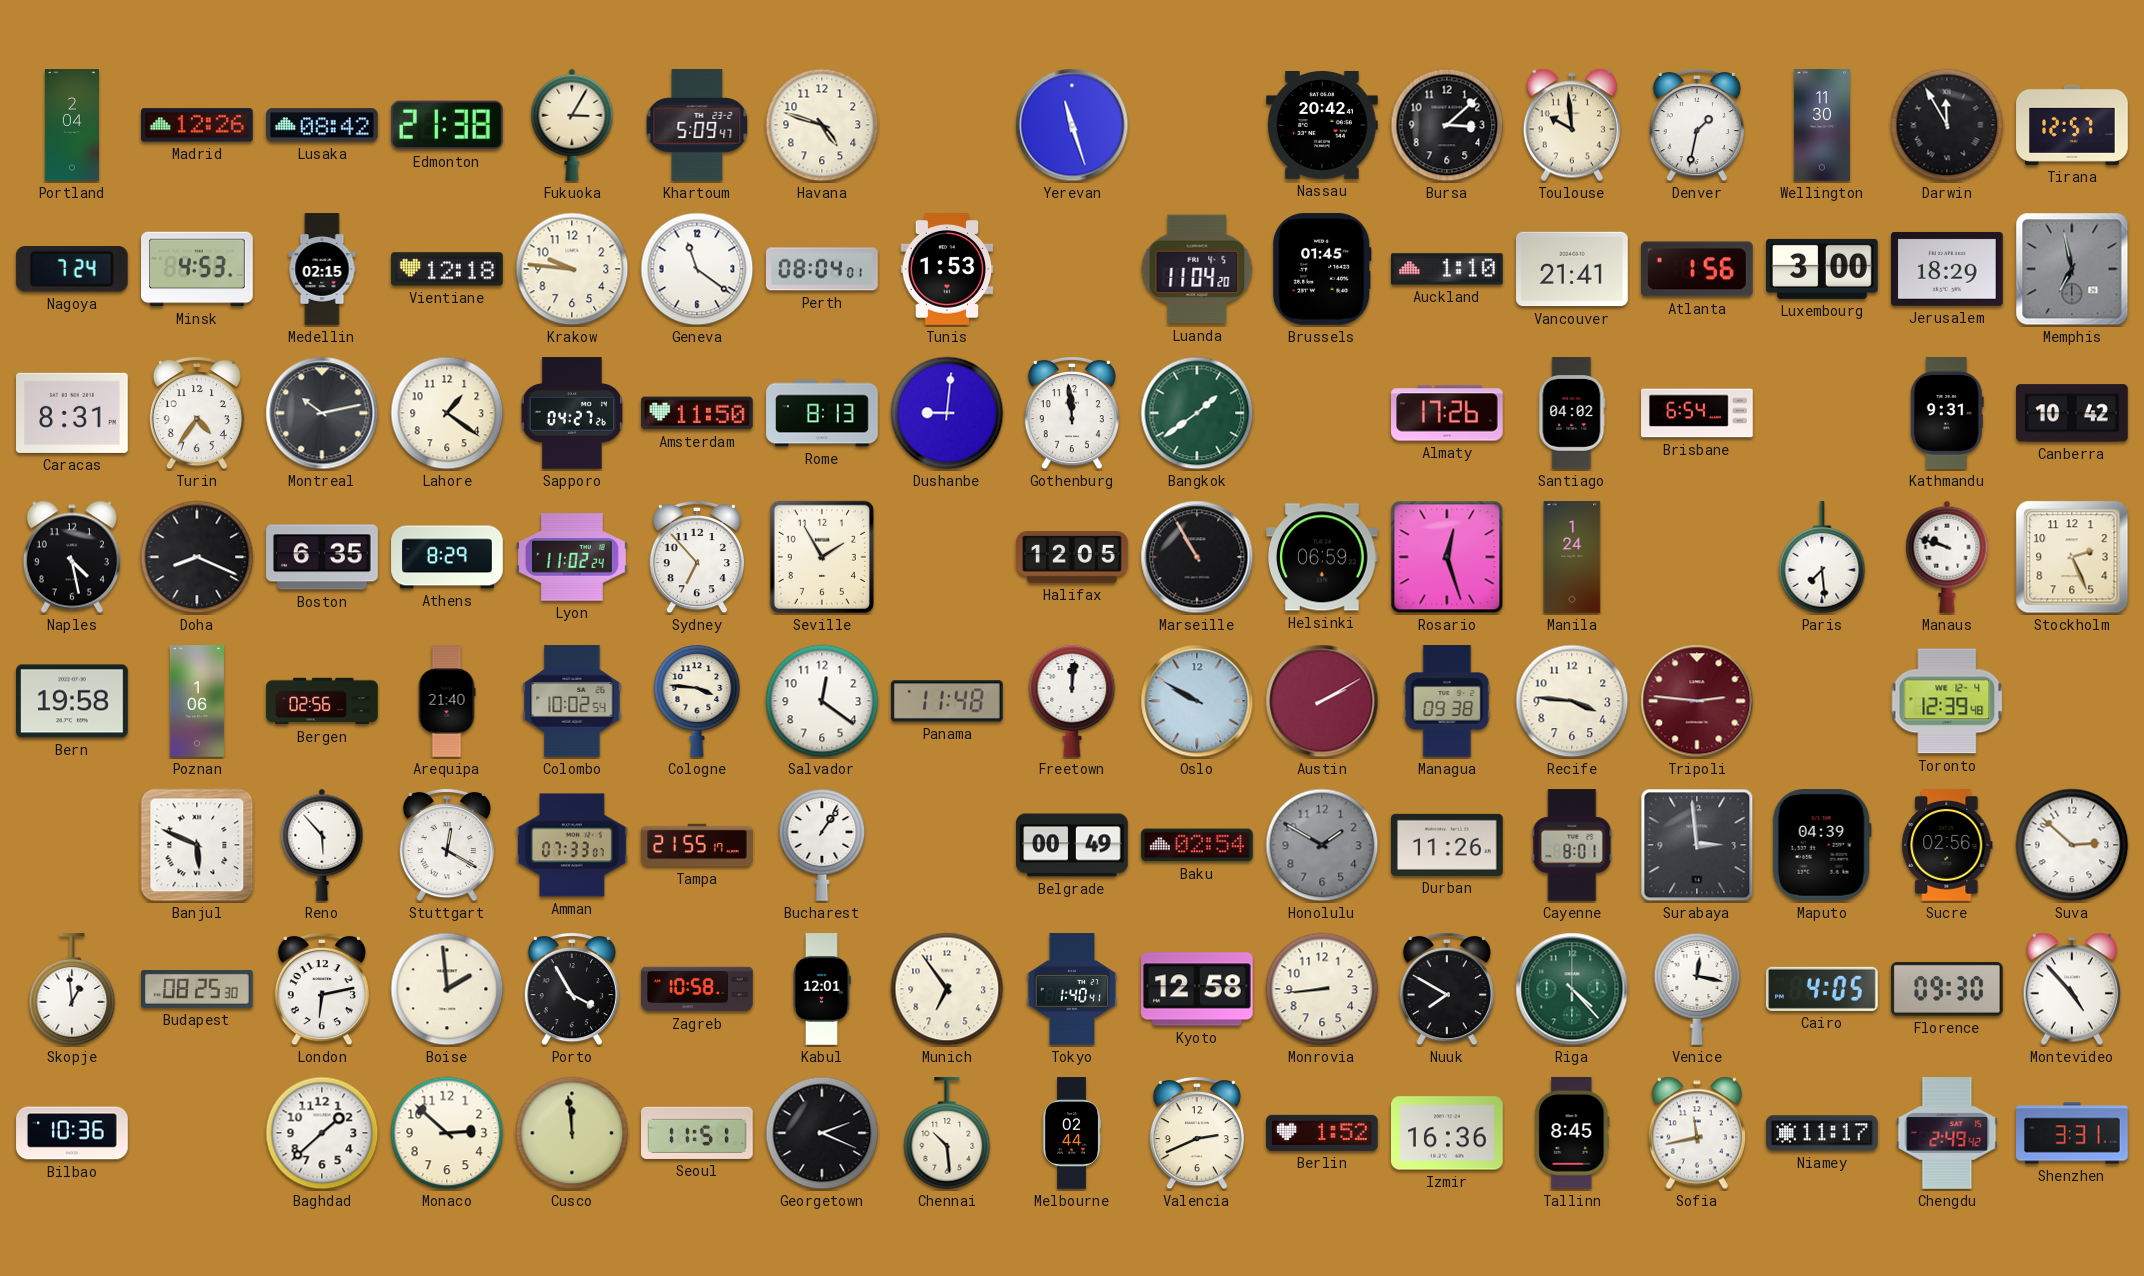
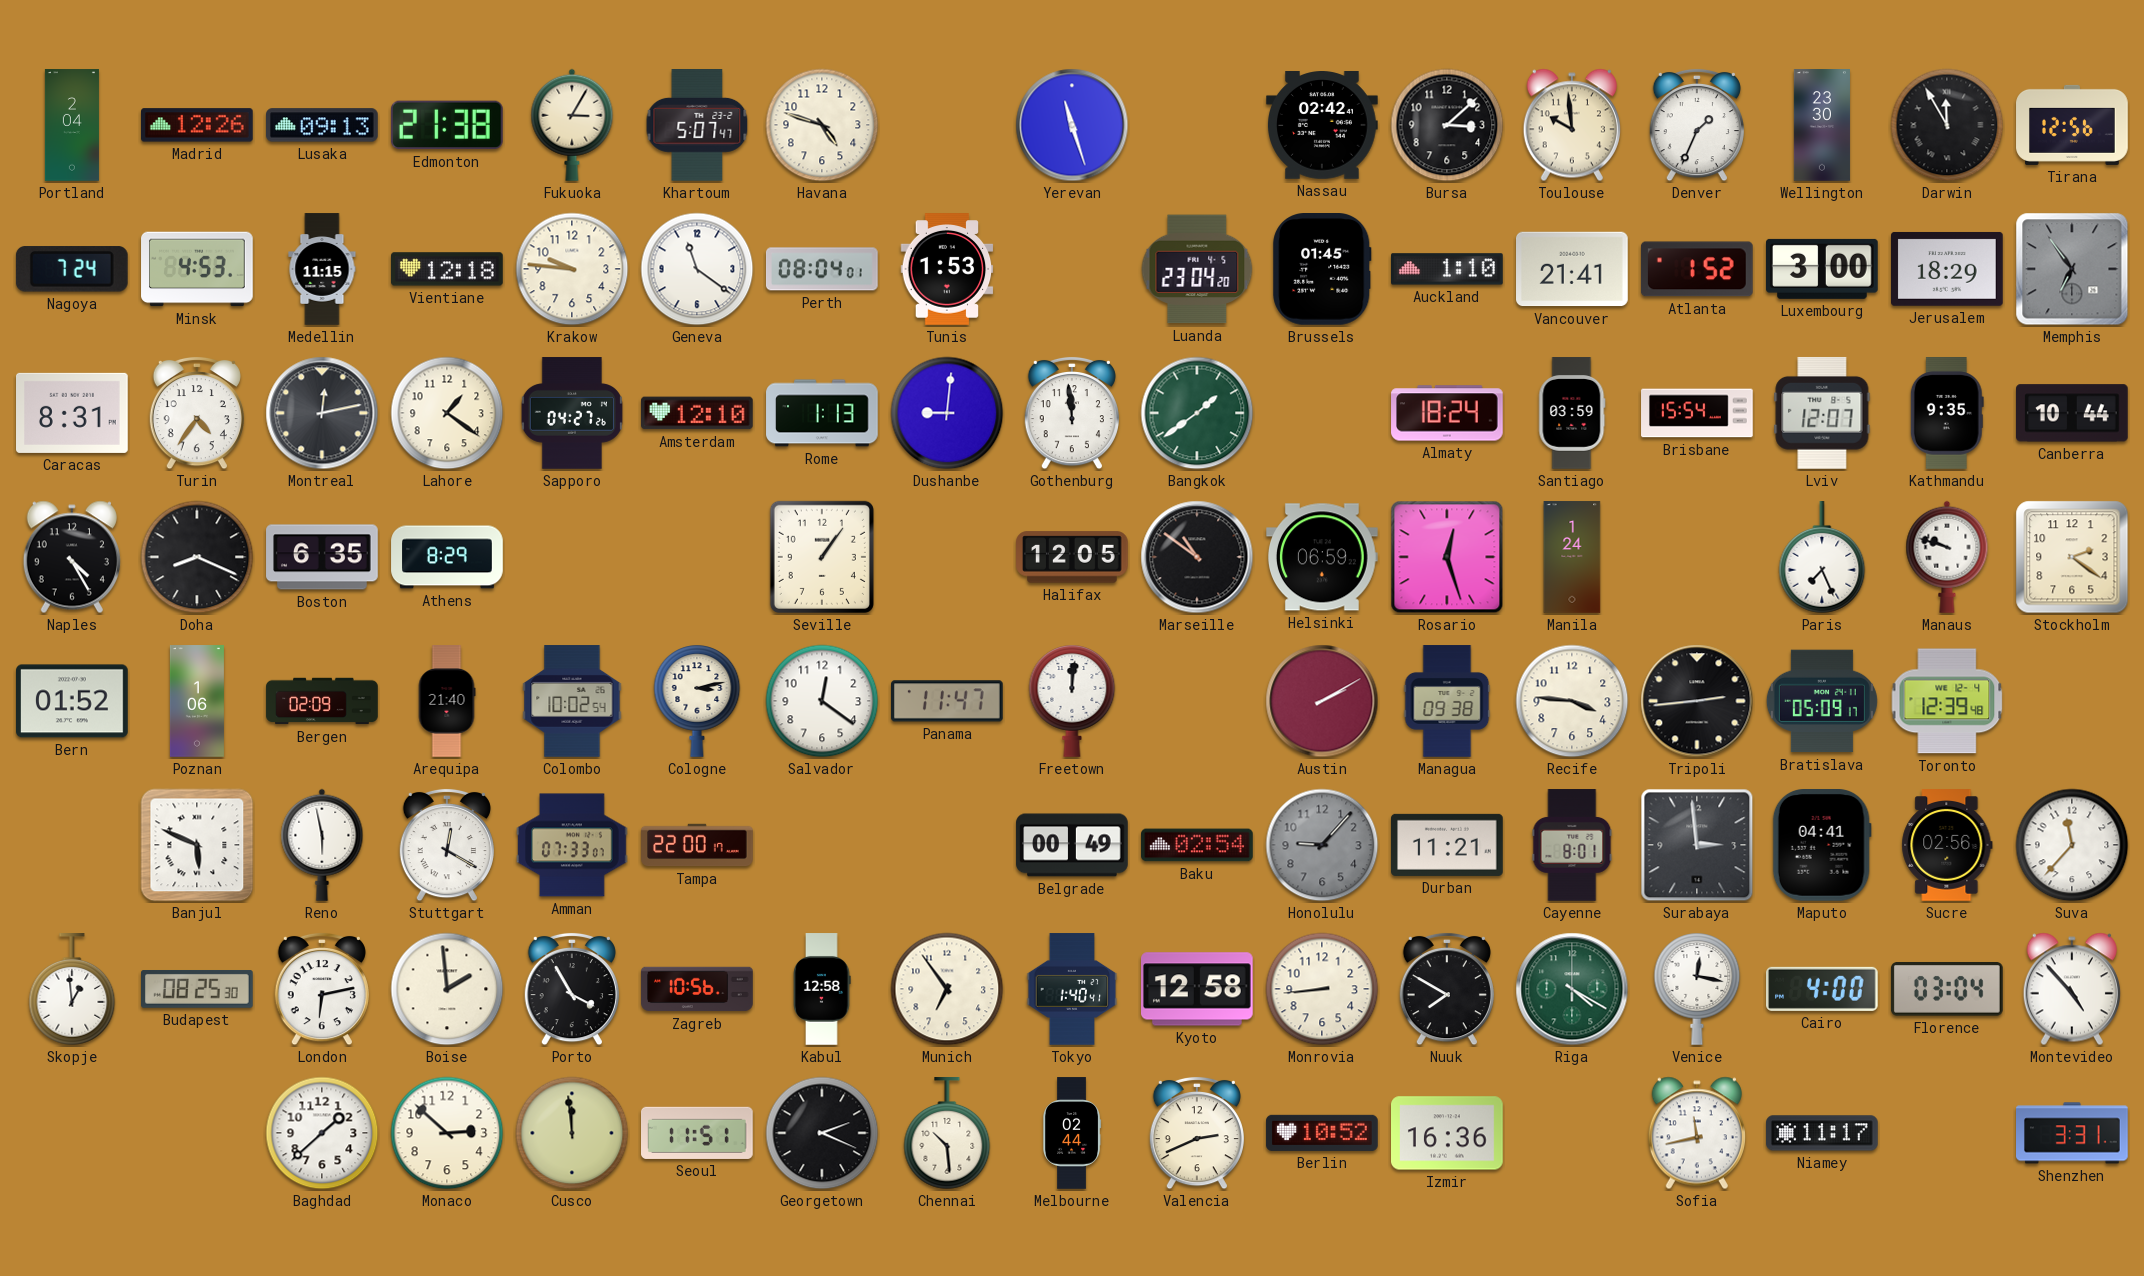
Lusaka: 08:42 -> 09:13
Khartoum: 5:09 -> 5:07
Nassau: 20:42 -> 02:42
Denver: 1:32 -> 1:34
Wellington: 11:30 -> 23:30
Tirana: 12:57 -> 12:56
Medellin: 02:15 -> 11:15
Luanda: 11:04 -> 23:04
Atlanta: 1:56 -> 1:52
Memphis: 6:58 -> 6:54
Montreal: 10:13 -> 12:13
Amsterdam: 11:50 -> 12:10
Rome: 8:13 -> 1:13
Almaty: 17:26 -> 18:24
Santiago: 04:02 -> 03:59
Brisbane: 6:54 -> 15:54
Lviv: none -> 12:07
Kathmandu: 9:31 -> 9:35
Canberra: 10:42 -> 10:44
Naples: 4:28 -> 4:25
Lyon: 11:02 -> none
Sydney: 6:53 -> none
Seville: 1:55 -> 1:06
Marseille: 10:55 -> 10:51
Paris: 7:29 -> 7:26
Stockholm: 2:26 -> 2:21
Bern: 19:58 -> 01:52
Bergen: 02:56 -> 02:09
Cologne: 3:46 -> 3:13
Panama: 11:48 -> 11:47
Oslo: 9:50 -> none
Tripoli: 2:46 -> 2:44
Tripoli dial: burgundy -> black
Bratislava: none -> 05:09
Reno: 5:53 -> 5:58
Tampa: 21:55 -> 22:00
Bucharest: 1:06 -> none
Honolulu: 1:50 -> 9:07
Durban: 11:26 -> 11:21
Maputo: 04:39 -> 04:41
Suva: 2:52 -> 11:37
Zagreb: 10:58 -> 10:56
Kabul: 12:01 -> 12:58
Riga: 4:23 -> 4:20
Cairo: 4:05 -> 4:00
Florence: 09:30 -> 03:04
Bilbao: 10:36 -> none
Berlin: 1:52 -> 10:52
Tallinn: 8:45 -> none
Chengdu: 2:49 -> none
